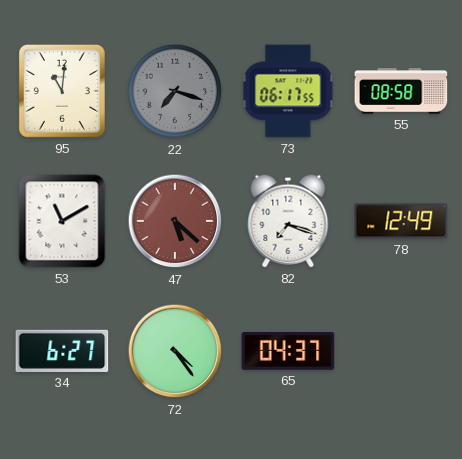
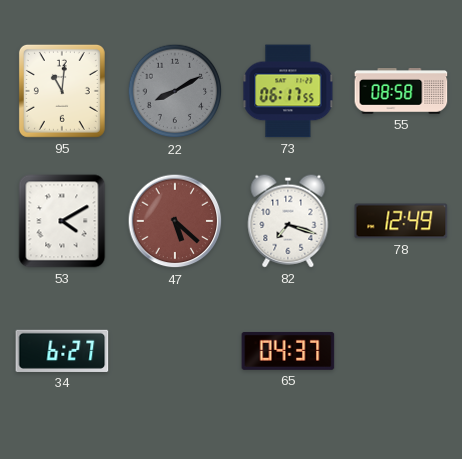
22: 7:18 -> 8:10
53: 11:10 -> 4:10
72: 4:24 -> none
